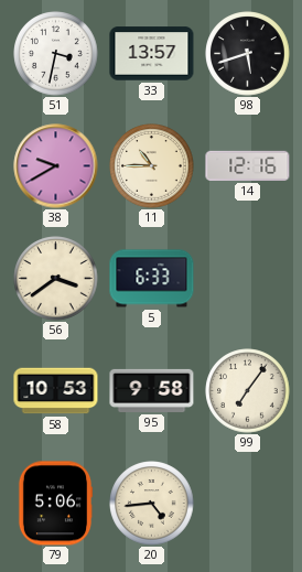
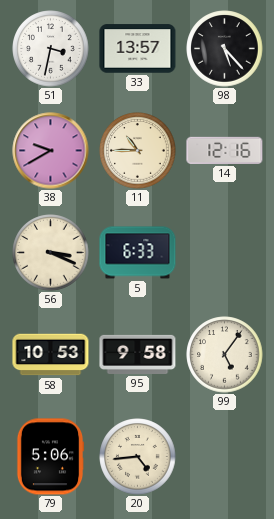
98: 5:42 -> 5:23
56: 3:39 -> 3:19
99: 7:06 -> 5:06
